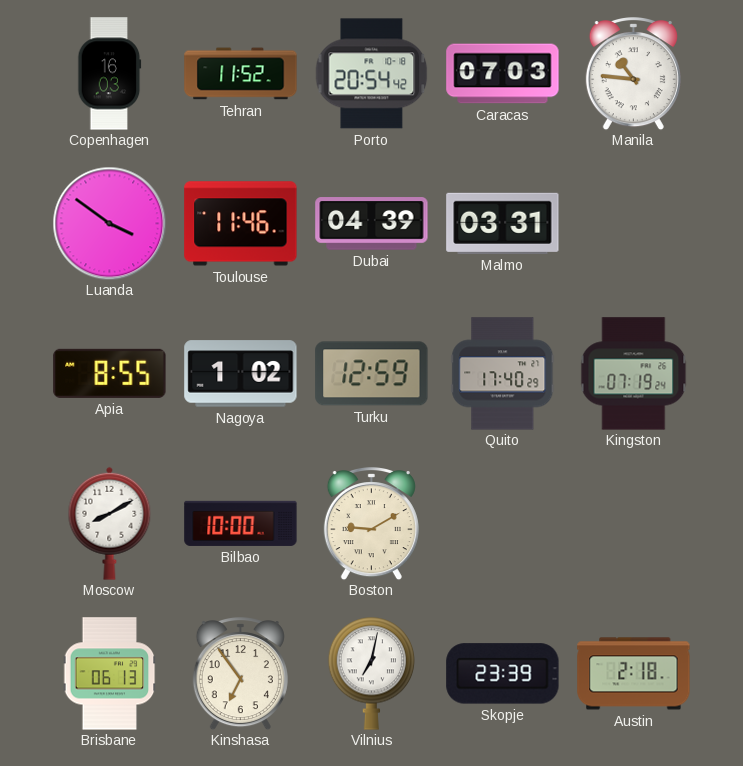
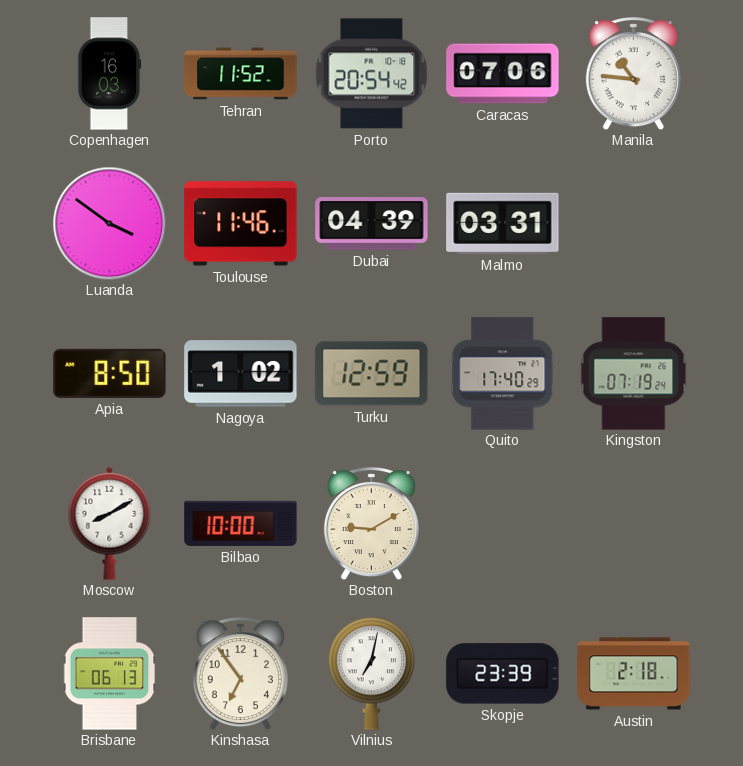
Caracas: 07:03 -> 07:06
Apia: 8:55 -> 8:50
